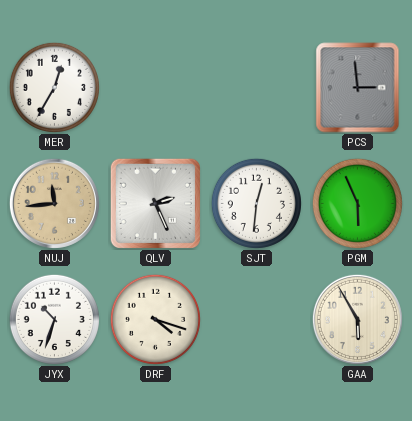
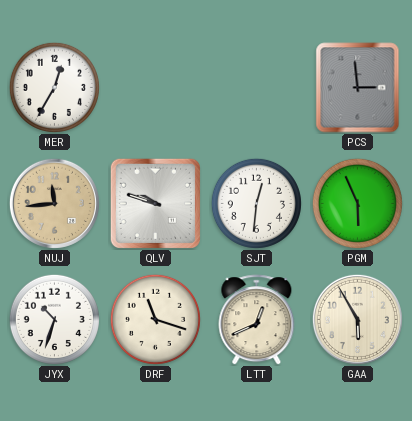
QLV: 2:26 -> 9:48
DRF: 4:18 -> 11:18
LTT: none -> 12:41
